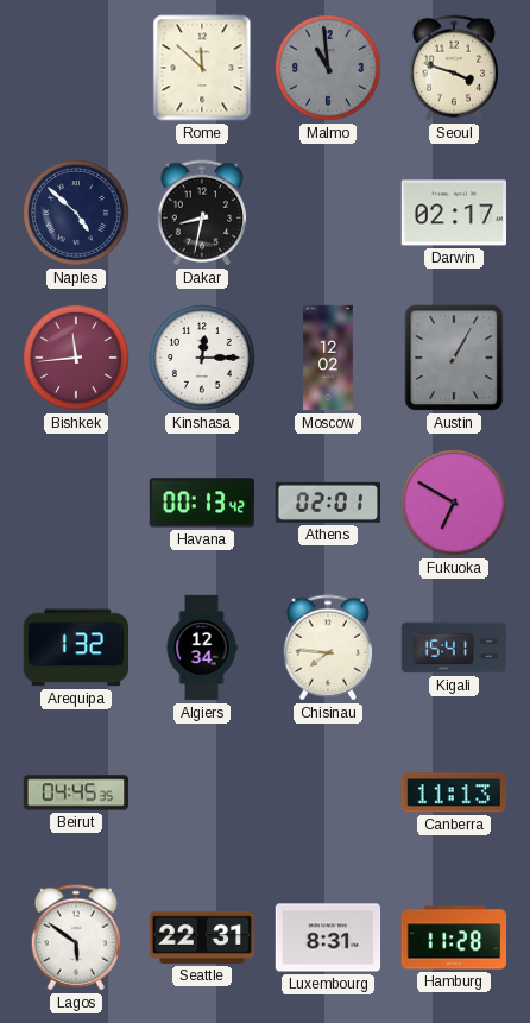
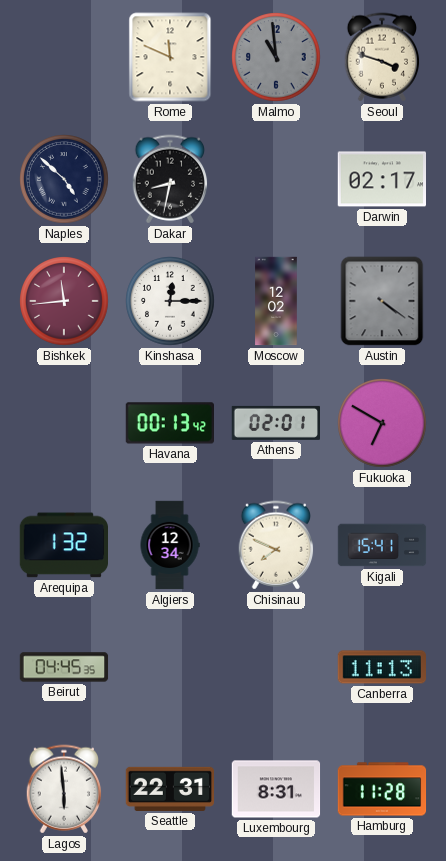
Rome: 11:52 -> 11:49
Austin: 1:05 -> 4:21
Chisinau: 7:46 -> 7:49
Lagos: 5:51 -> 5:59
